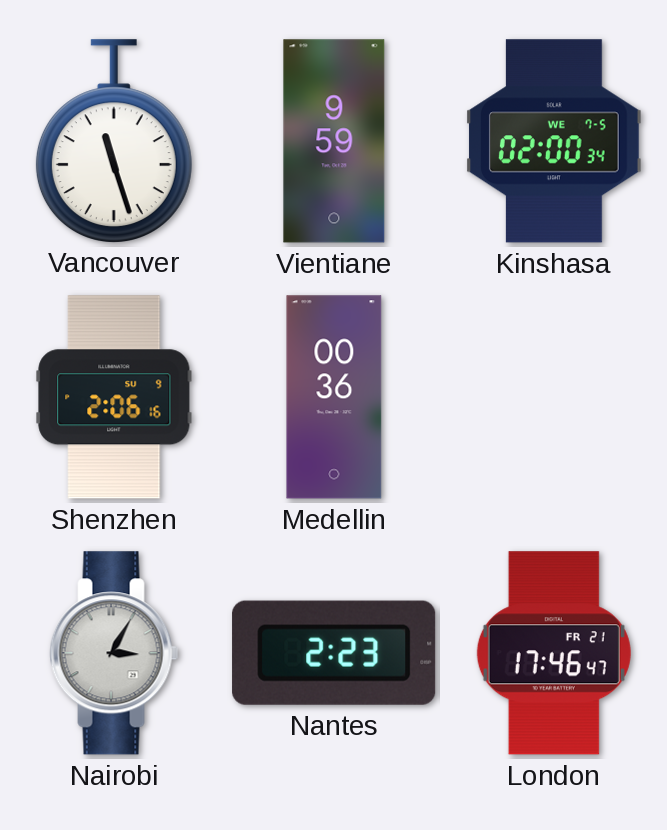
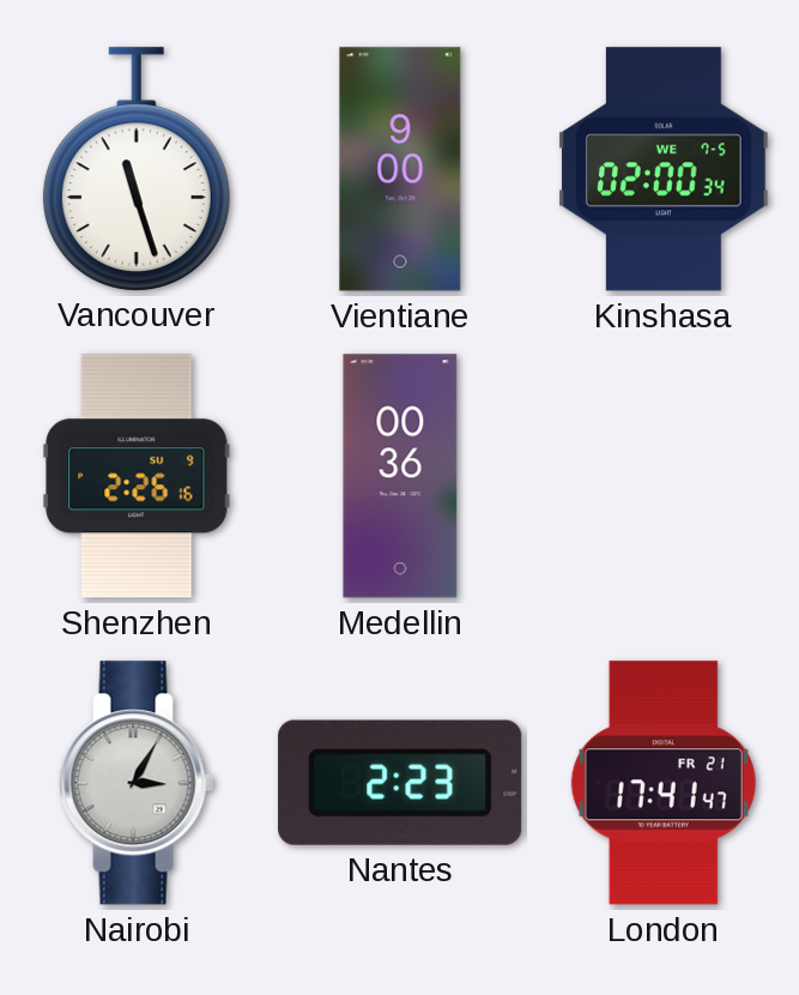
Vientiane: 9:59 -> 9:00
Shenzhen: 2:06 -> 2:26
London: 17:46 -> 17:41
